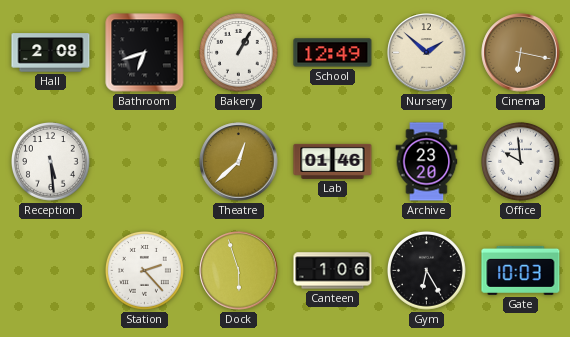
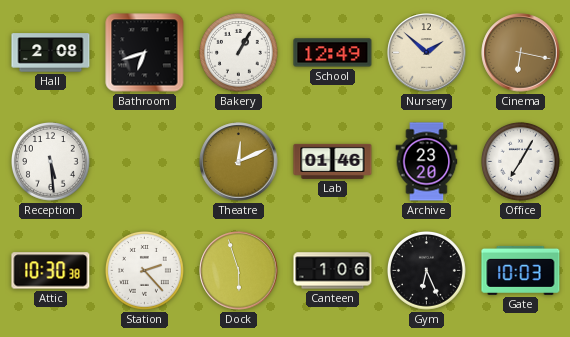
Theatre: 12:38 -> 12:11
Office: 9:59 -> 7:05
Attic: none -> 10:30
Gym: 6:25 -> 6:26
